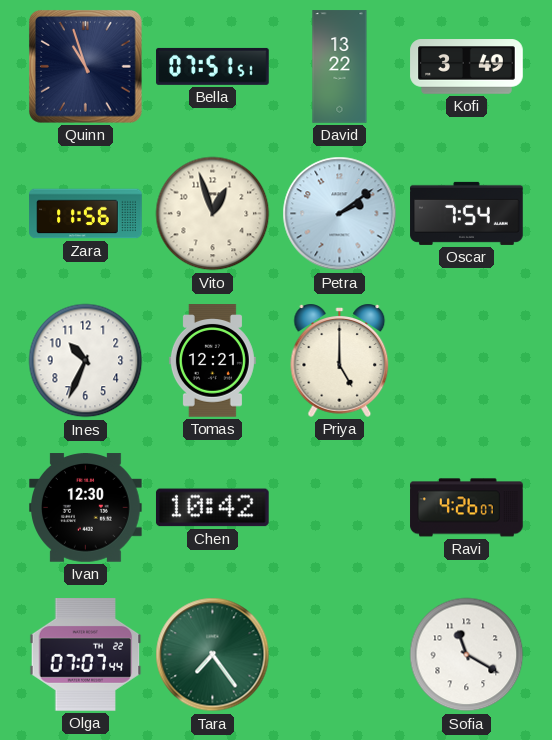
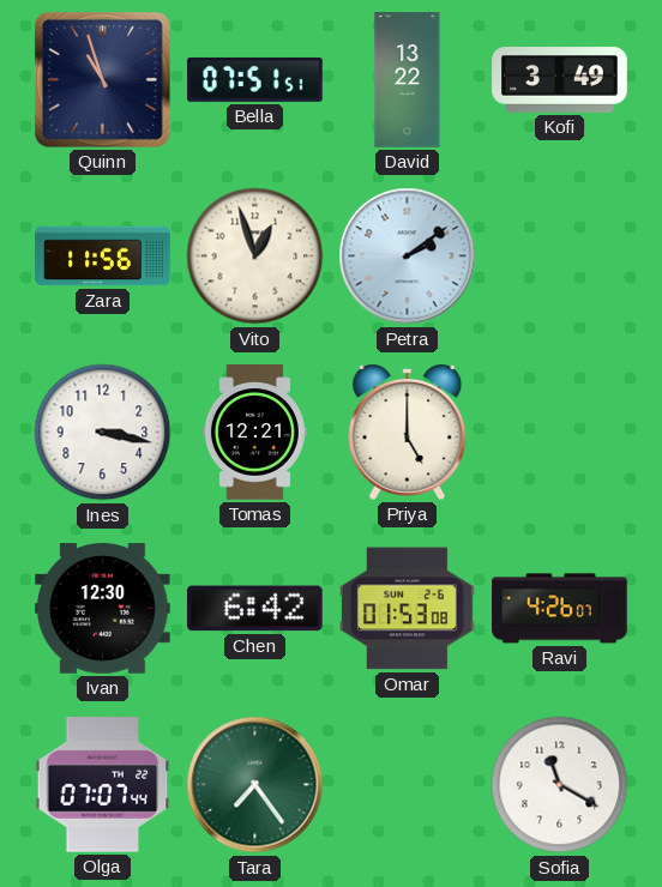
Oscar: 7:54 -> none
Ines: 10:34 -> 3:17
Chen: 10:42 -> 6:42
Omar: none -> 01:53
